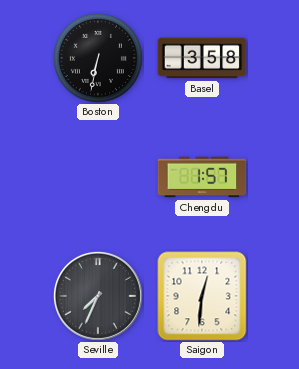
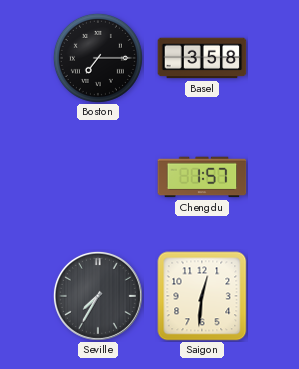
Boston: 6:32 -> 7:15
Seville: 7:34 -> 7:35
